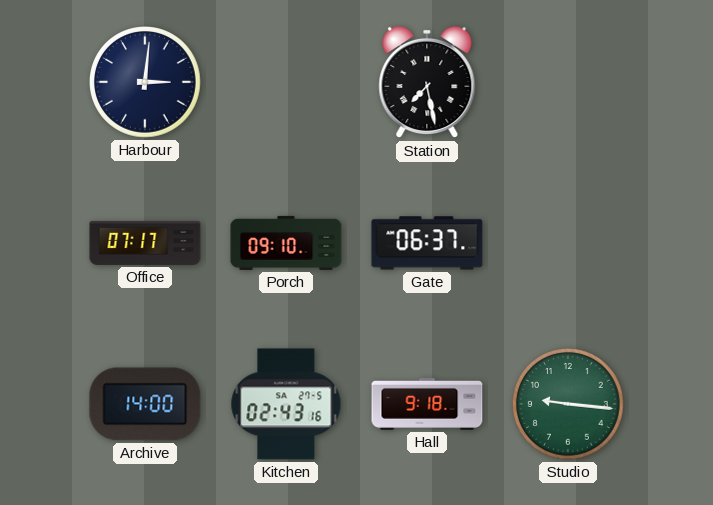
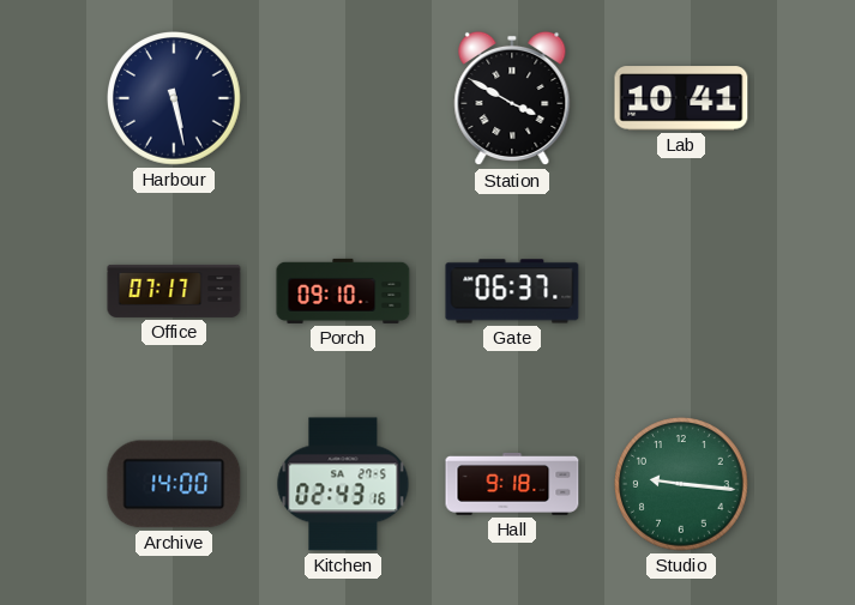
Harbour: 3:01 -> 5:28
Station: 7:28 -> 3:50
Lab: none -> 10:41
